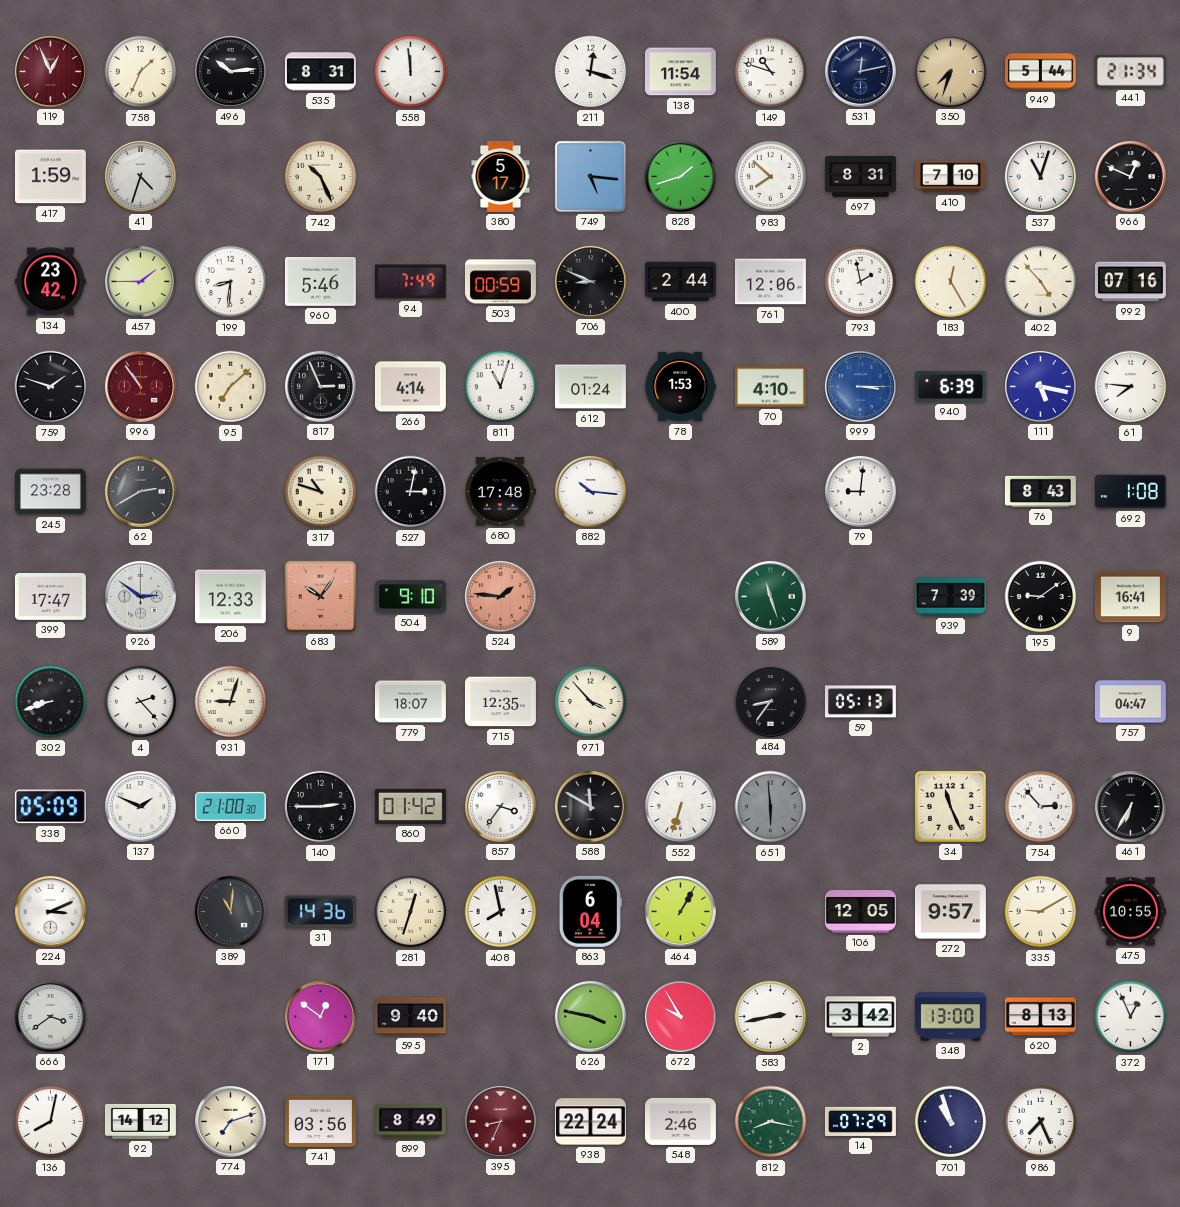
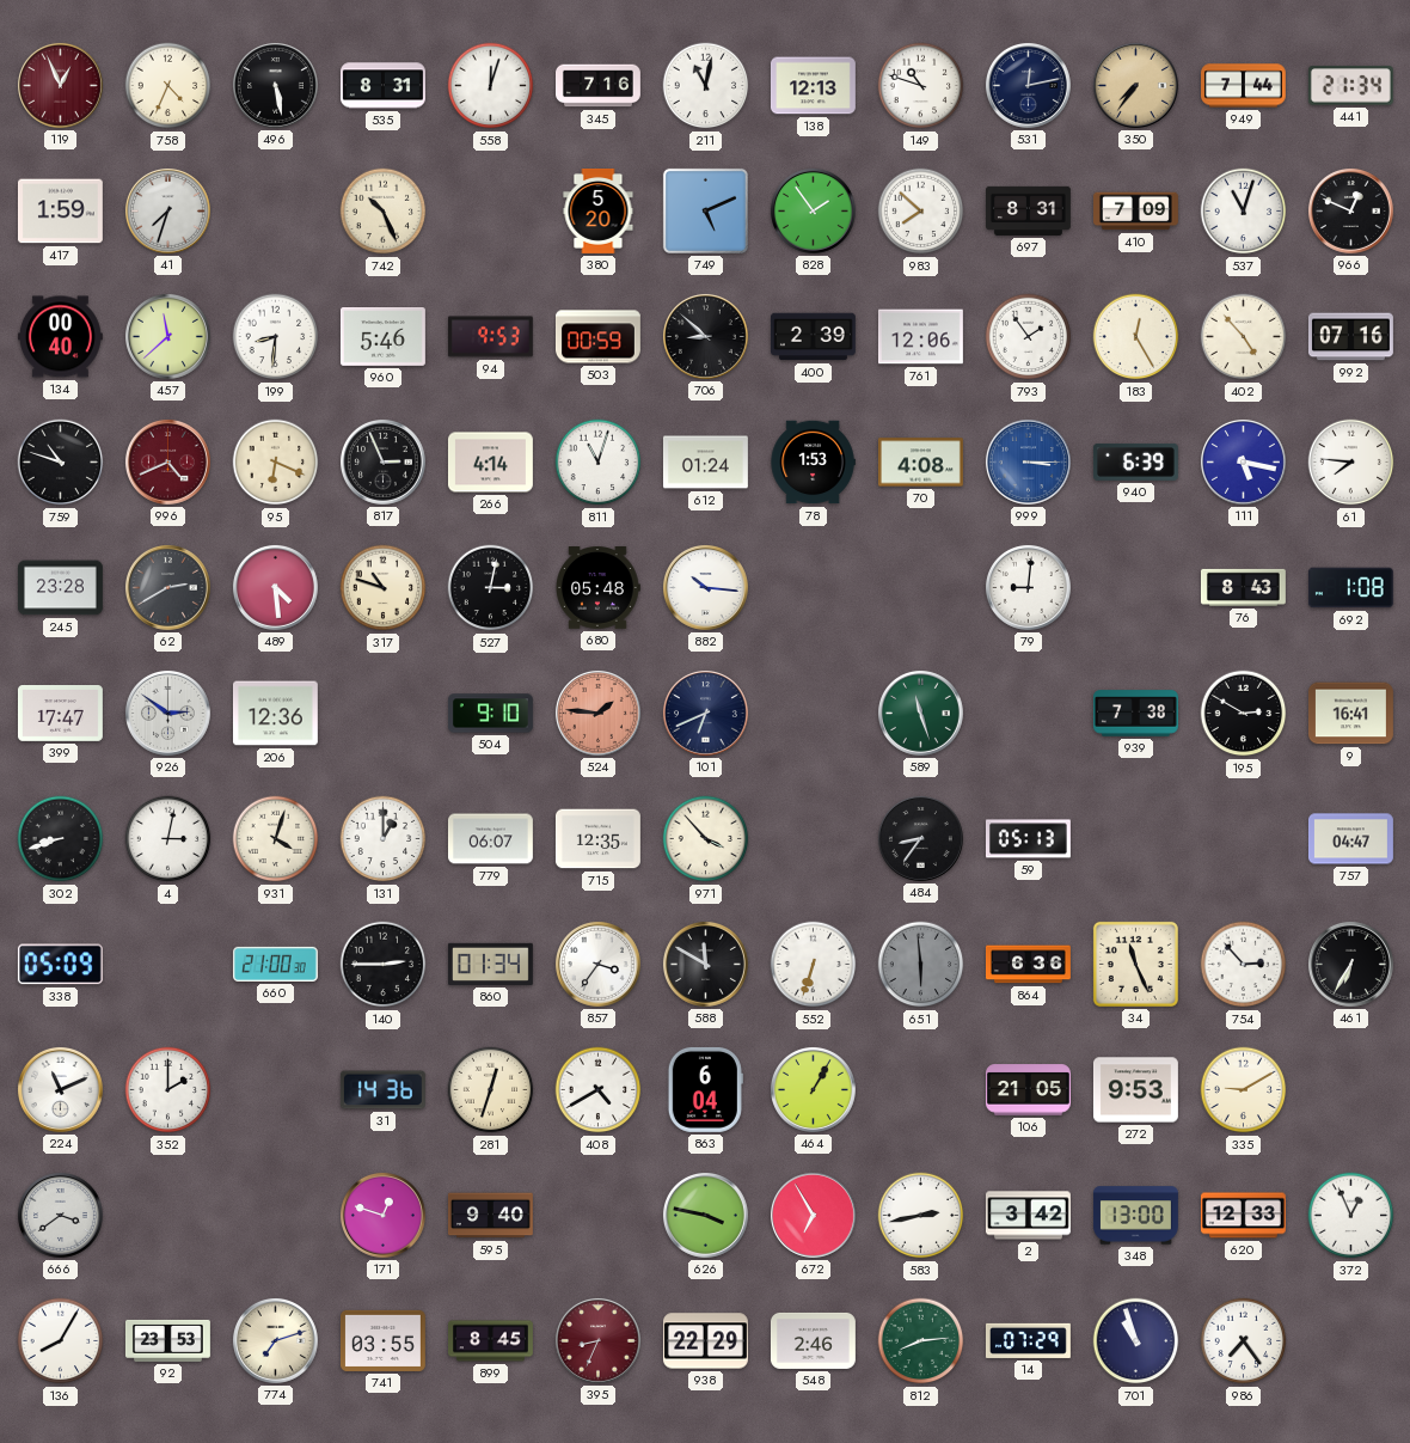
758: 1:34 -> 4:34
496: 10:14 -> 5:28
558: 11:59 -> 12:03
345: none -> 7:16
211: 12:18 -> 11:02
138: 11:54 -> 12:13
350: 7:33 -> 7:36
949: 5:44 -> 7:44
41: 4:33 -> 7:33
380: 5:17 -> 5:20
749: 5:16 -> 5:11
828: 1:42 -> 1:54
410: 7:10 -> 7:09
134: 23:42 -> 00:40
457: 1:45 -> 11:38
94: 7:49 -> 9:53
706: 8:49 -> 8:52
400: 2:44 -> 2:39
793: 1:58 -> 1:54
759: 1:48 -> 10:48
996: 10:54 -> 4:41
95: 7:08 -> 6:19
70: 4:10 -> 4:08
489: none -> 4:29
680: 17:48 -> 05:48
206: 12:33 -> 12:36
683: 10:06 -> none
101: none -> 6:41
939: 7:39 -> 7:38
195: 9:09 -> 2:50
4: 2:23 -> 3:02
931: 9:03 -> 4:03
131: none -> 1:00
779: 18:07 -> 06:07
137: 1:49 -> none
860: 01:42 -> 01:34
864: none -> 6:36
224: 3:11 -> 11:11
352: none -> 2:00
389: 11:01 -> none
408: 7:58 -> 4:40
106: 12:05 -> 21:05
272: 9:57 -> 9:53
475: 10:55 -> none
171: 12:51 -> 12:48
672: 9:55 -> 6:55
620: 8:13 -> 12:33
136: 8:02 -> 8:05
92: 14:12 -> 23:53
741: 03:56 -> 03:55
899: 8:49 -> 8:45
938: 22:24 -> 22:29
812: 8:17 -> 8:14
986: 7:26 -> 7:24
